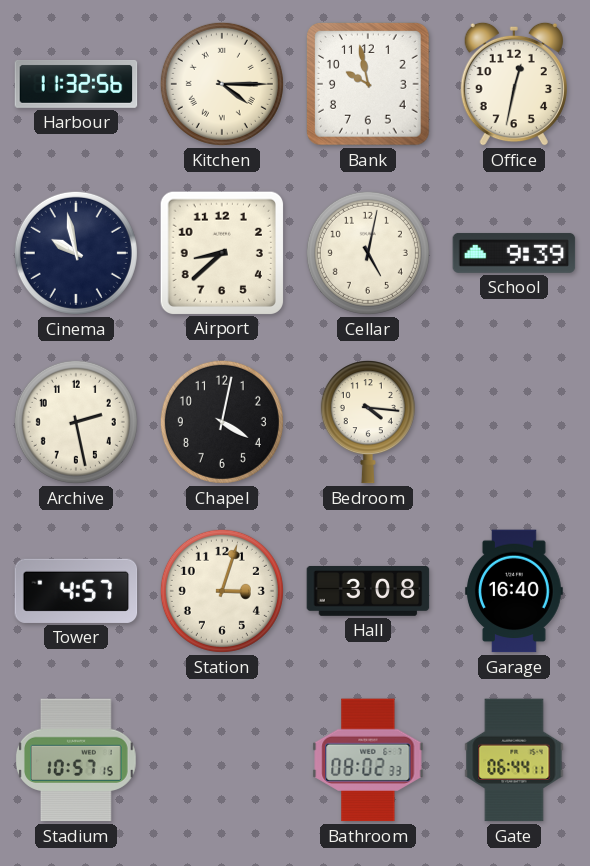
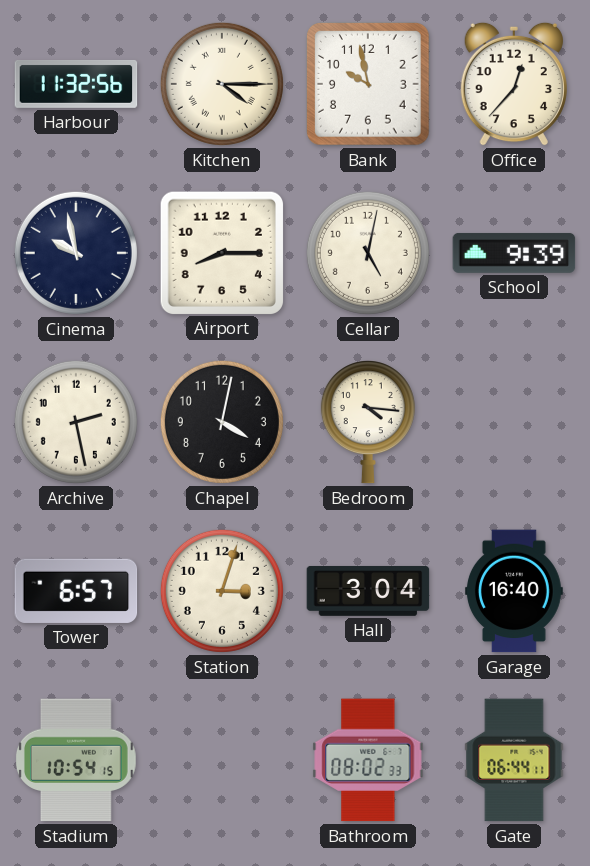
Office: 12:32 -> 12:37
Airport: 8:38 -> 8:15
Tower: 4:57 -> 6:57
Hall: 3:08 -> 3:04
Stadium: 10:57 -> 10:54
